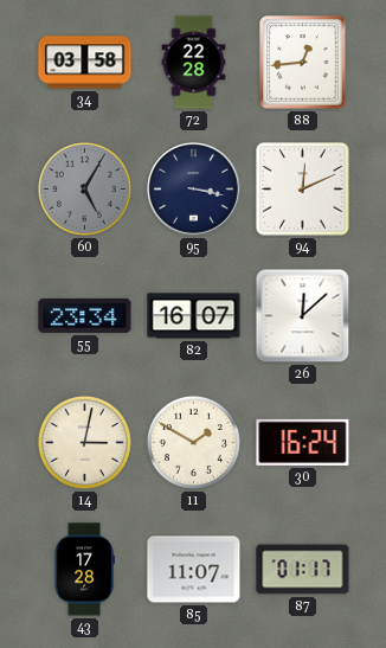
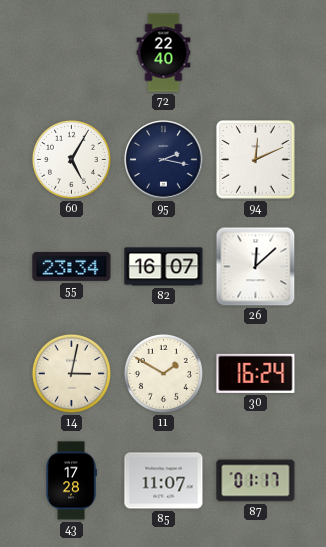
34: 03:58 -> none
72: 22:28 -> 22:40
88: 12:44 -> none
60 dial: grey -> white
95: 3:17 -> 2:17
